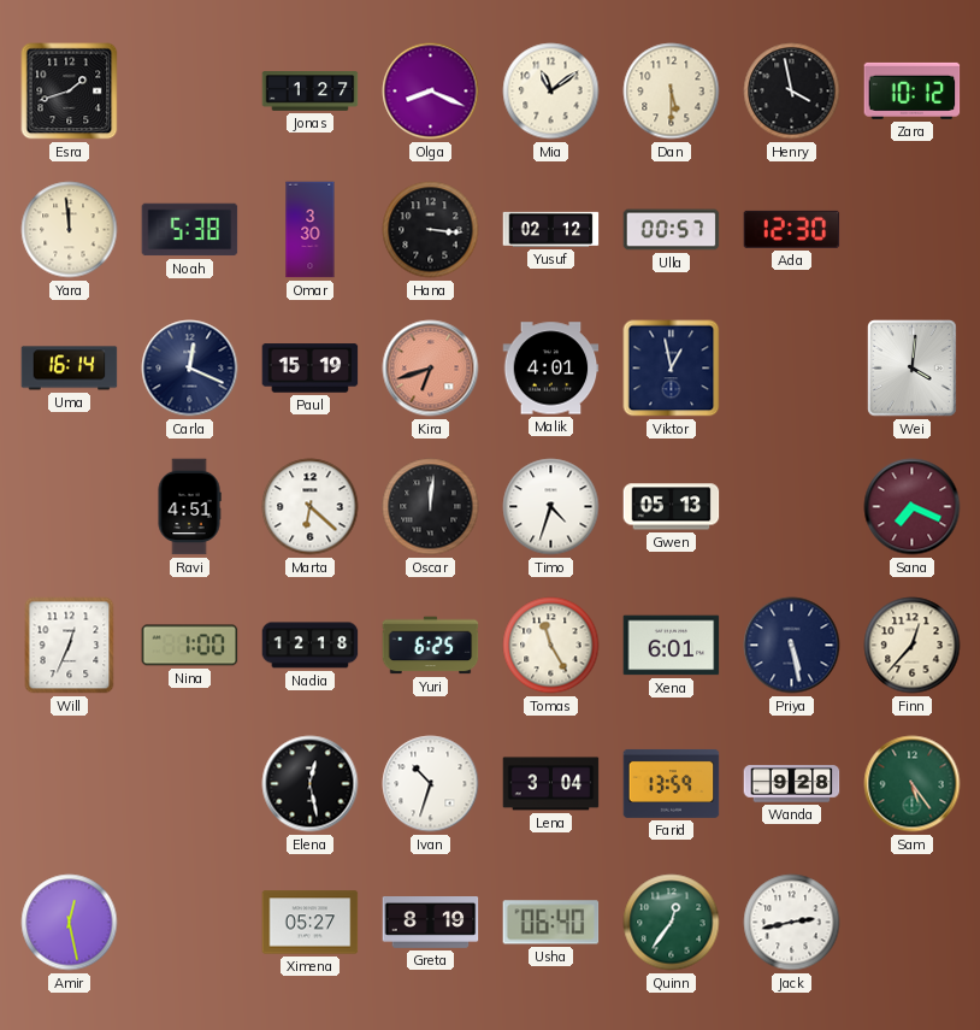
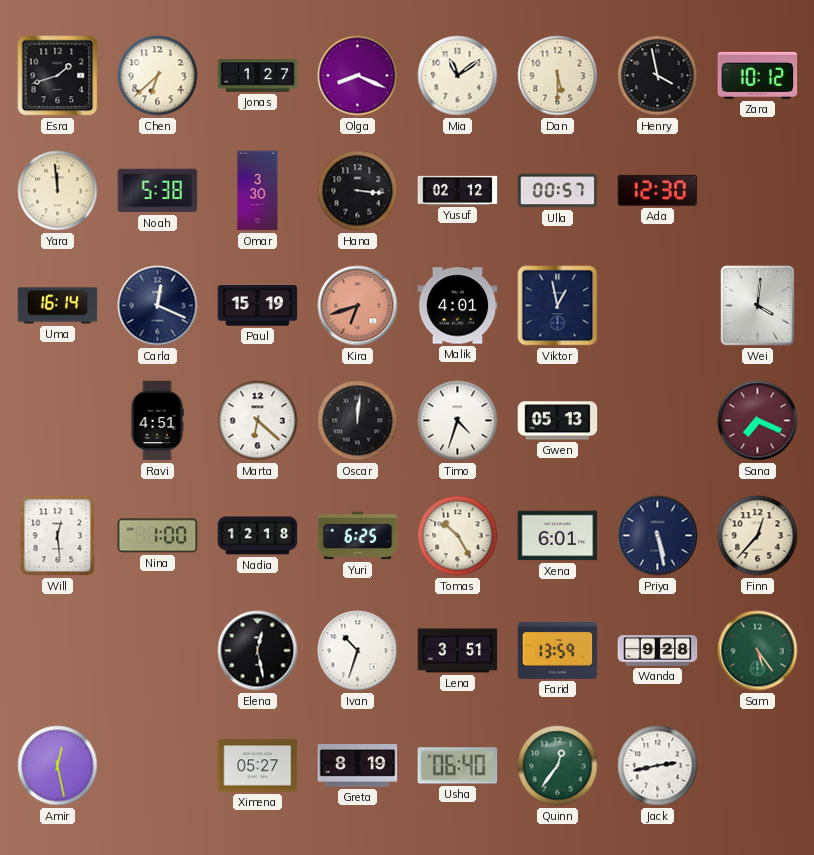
Chen: none -> 6:38
Will: 12:34 -> 12:29
Tomas: 11:25 -> 10:25
Lena: 3:04 -> 3:51
